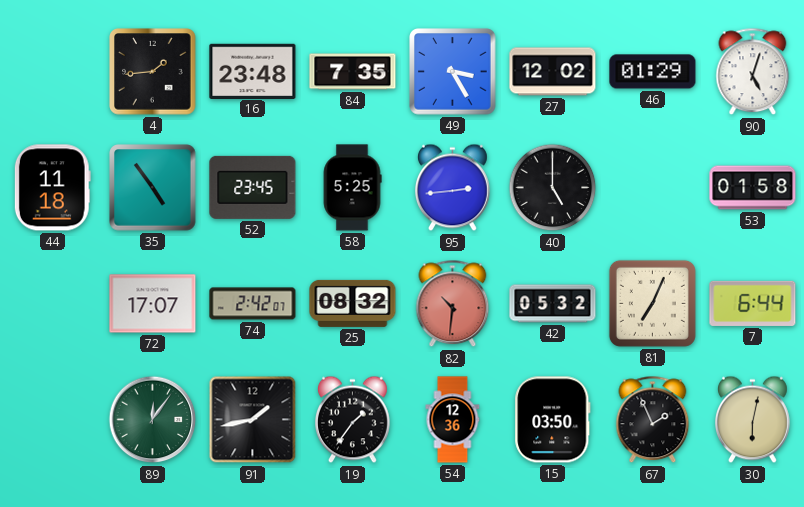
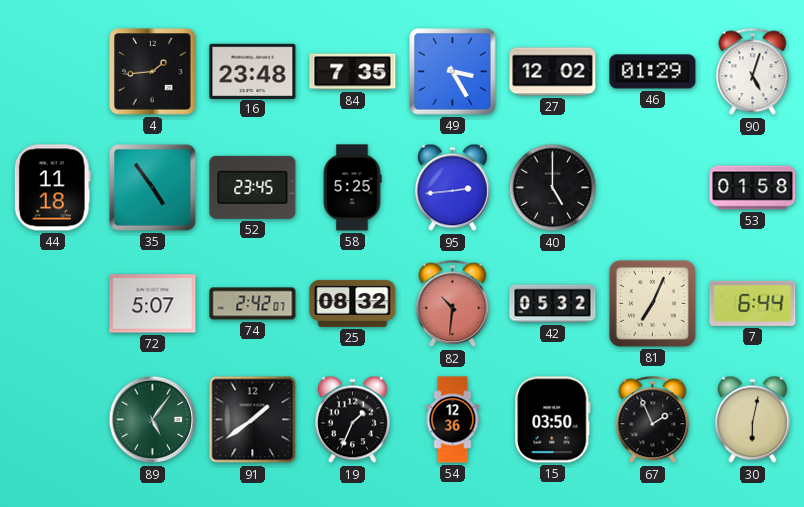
72: 17:07 -> 5:07
89: 12:06 -> 5:06
91: 1:43 -> 1:39
19: 1:36 -> 1:34
